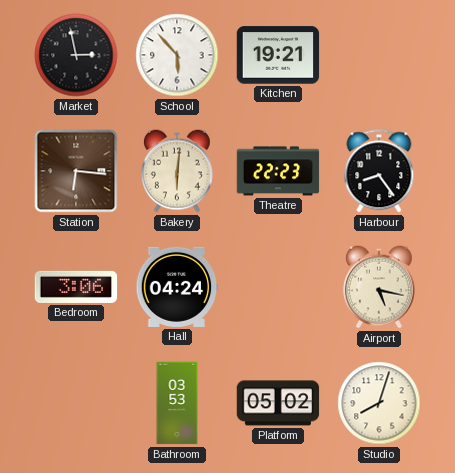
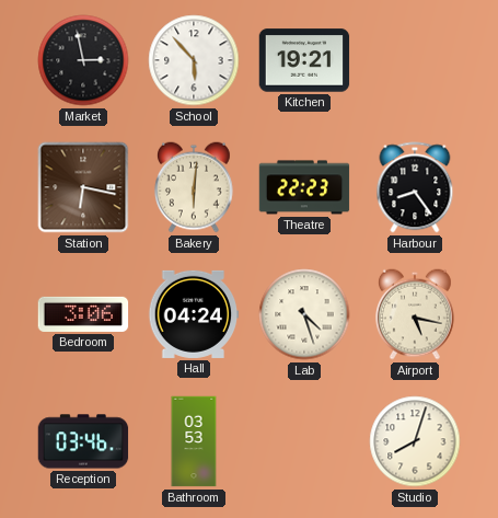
Station: 6:16 -> 6:17
Lab: none -> 4:27
Reception: none -> 03:46
Platform: 05:02 -> none
